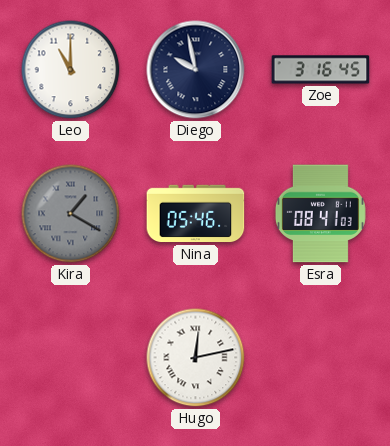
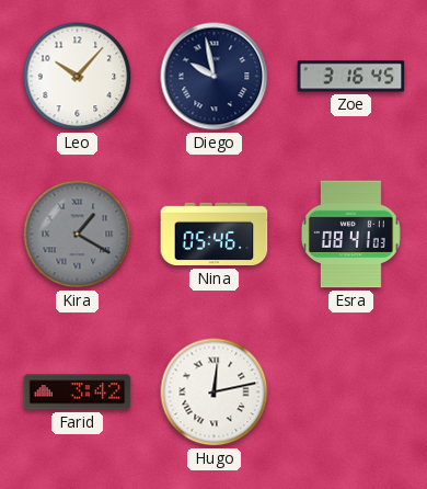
Leo: 11:00 -> 10:07
Farid: none -> 3:42
